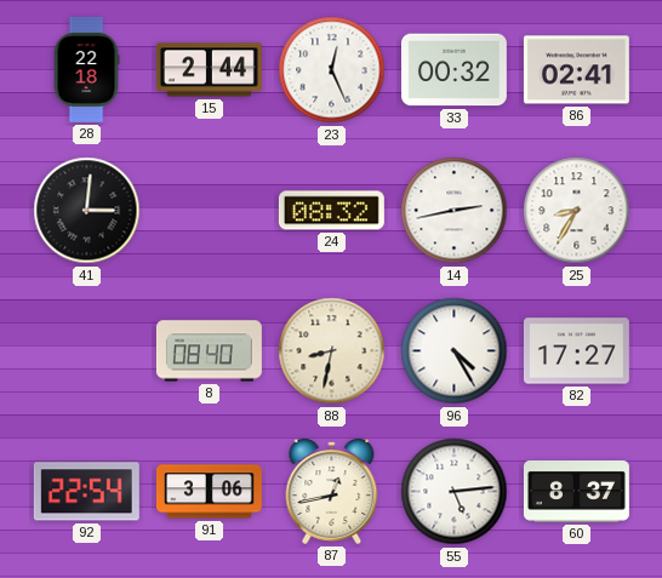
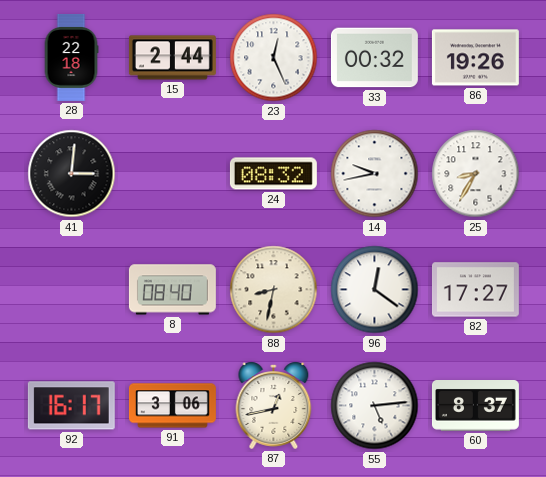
86: 02:41 -> 19:26
14: 2:43 -> 9:43
96: 4:25 -> 12:21
92: 22:54 -> 16:17
